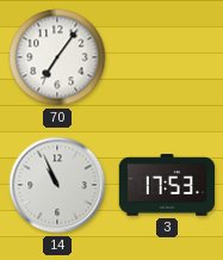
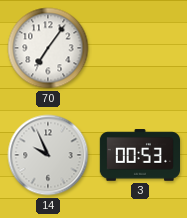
14: 10:56 -> 9:56
3: 17:53 -> 00:53
